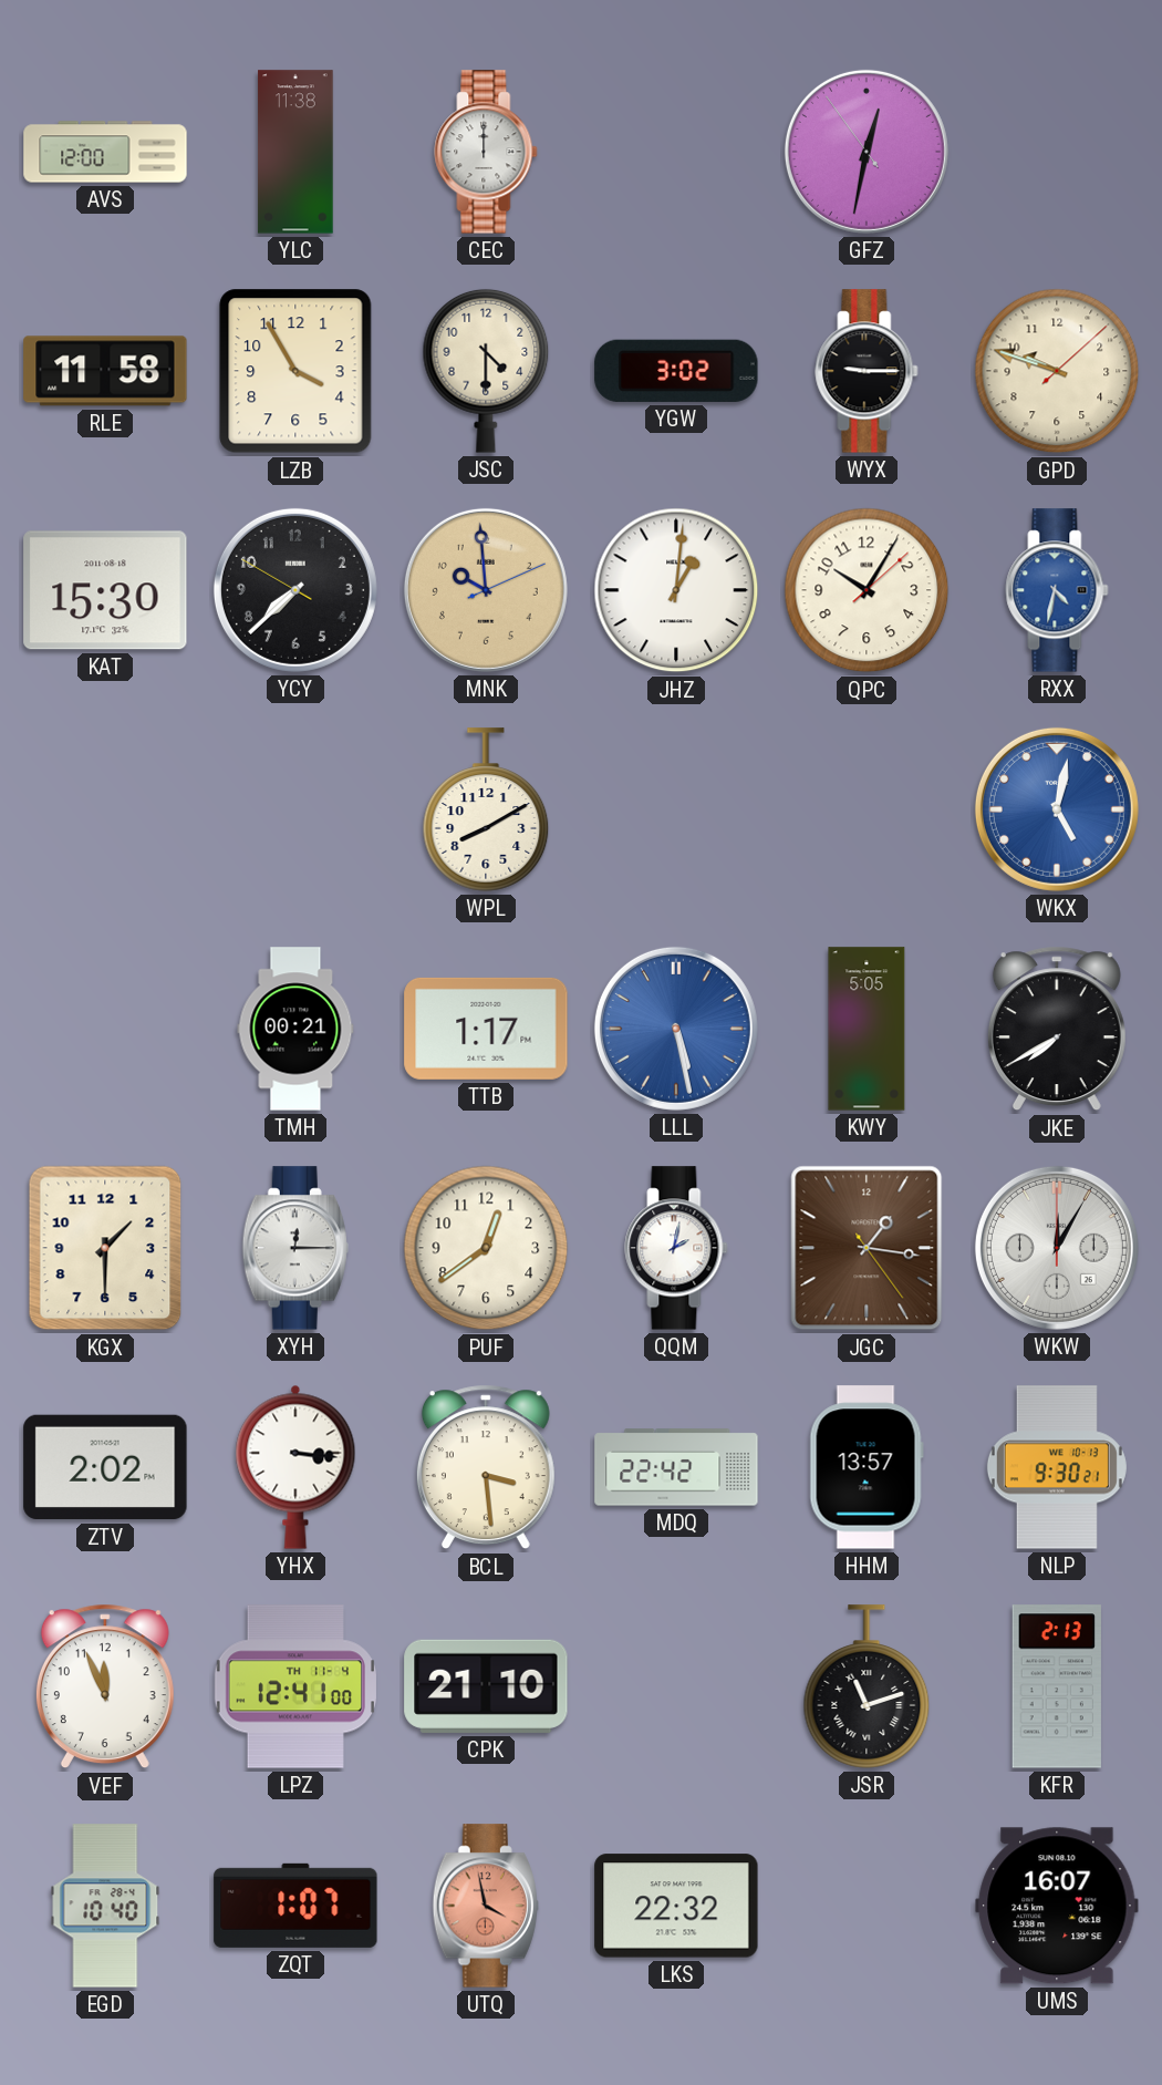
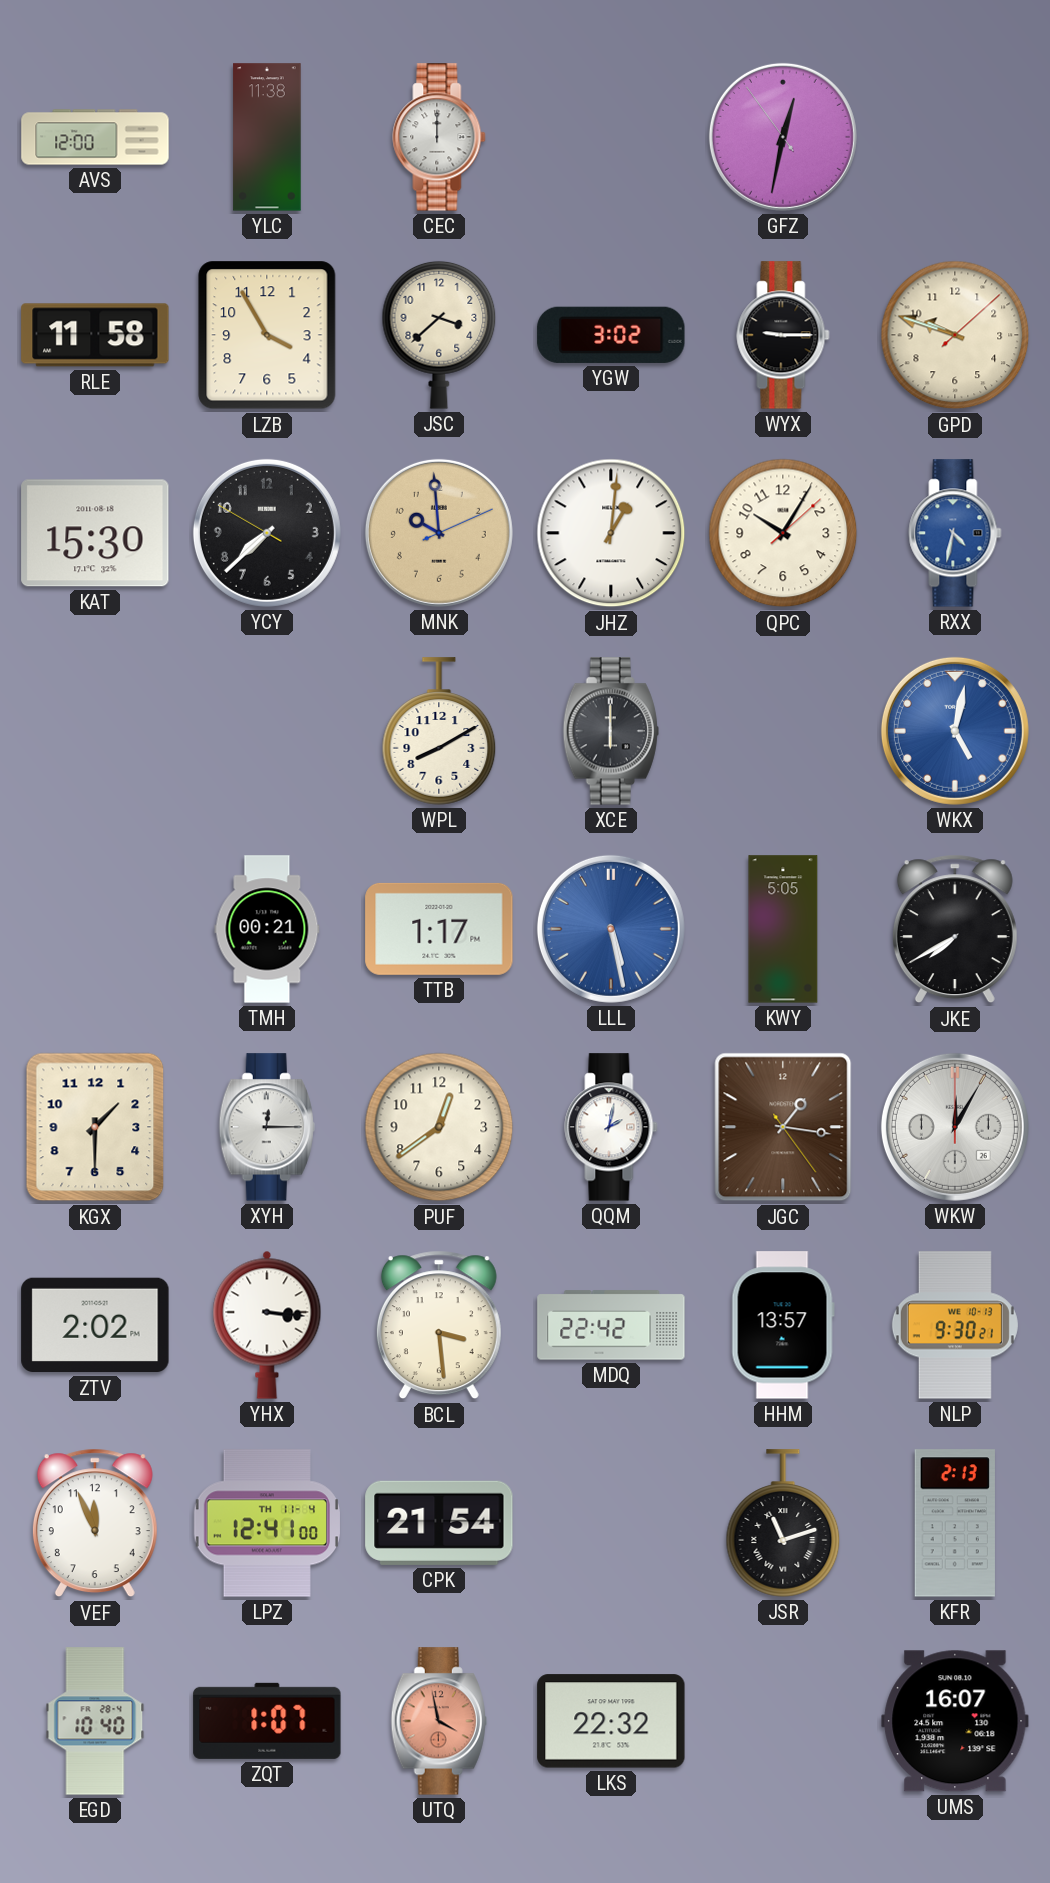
JSC: 4:30 -> 3:38
XCE: none -> 6:00
CPK: 21:10 -> 21:54
